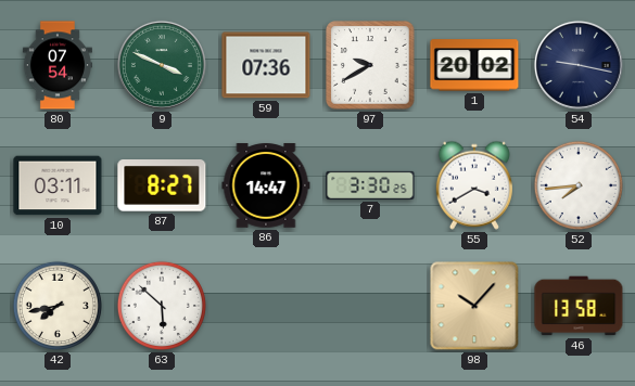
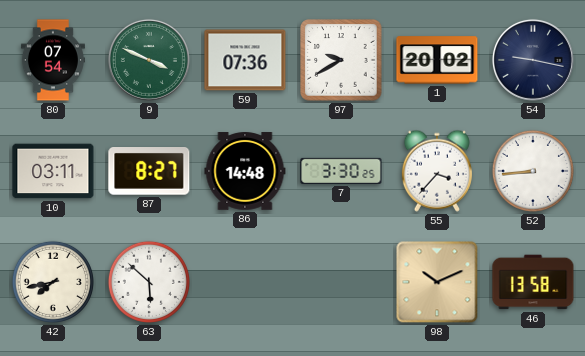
86: 14:47 -> 14:48
55: 3:40 -> 3:37
52: 7:44 -> 8:44
98: 10:07 -> 10:11
